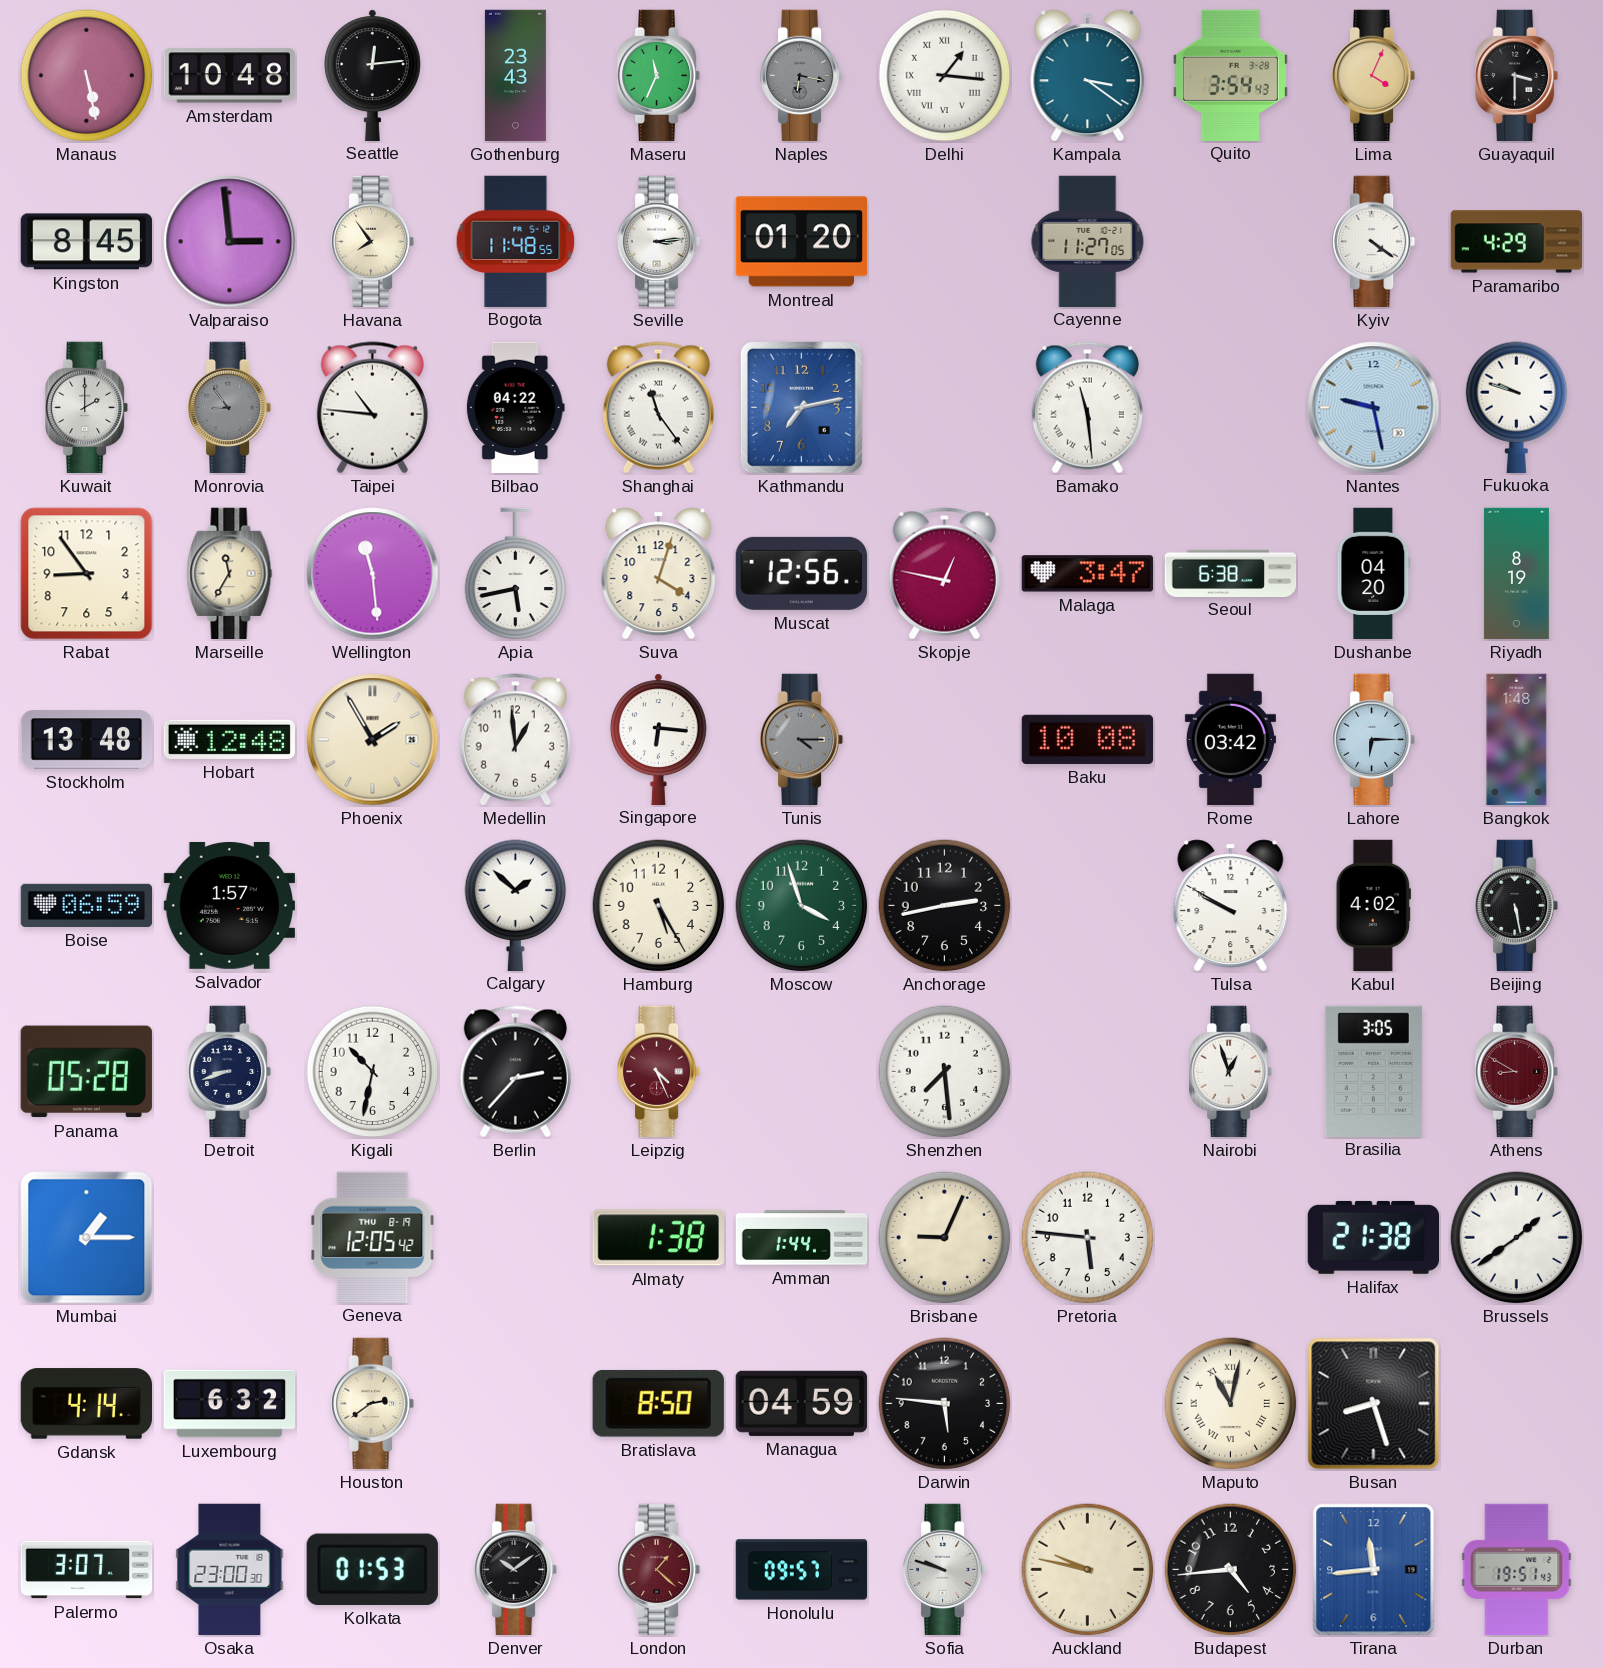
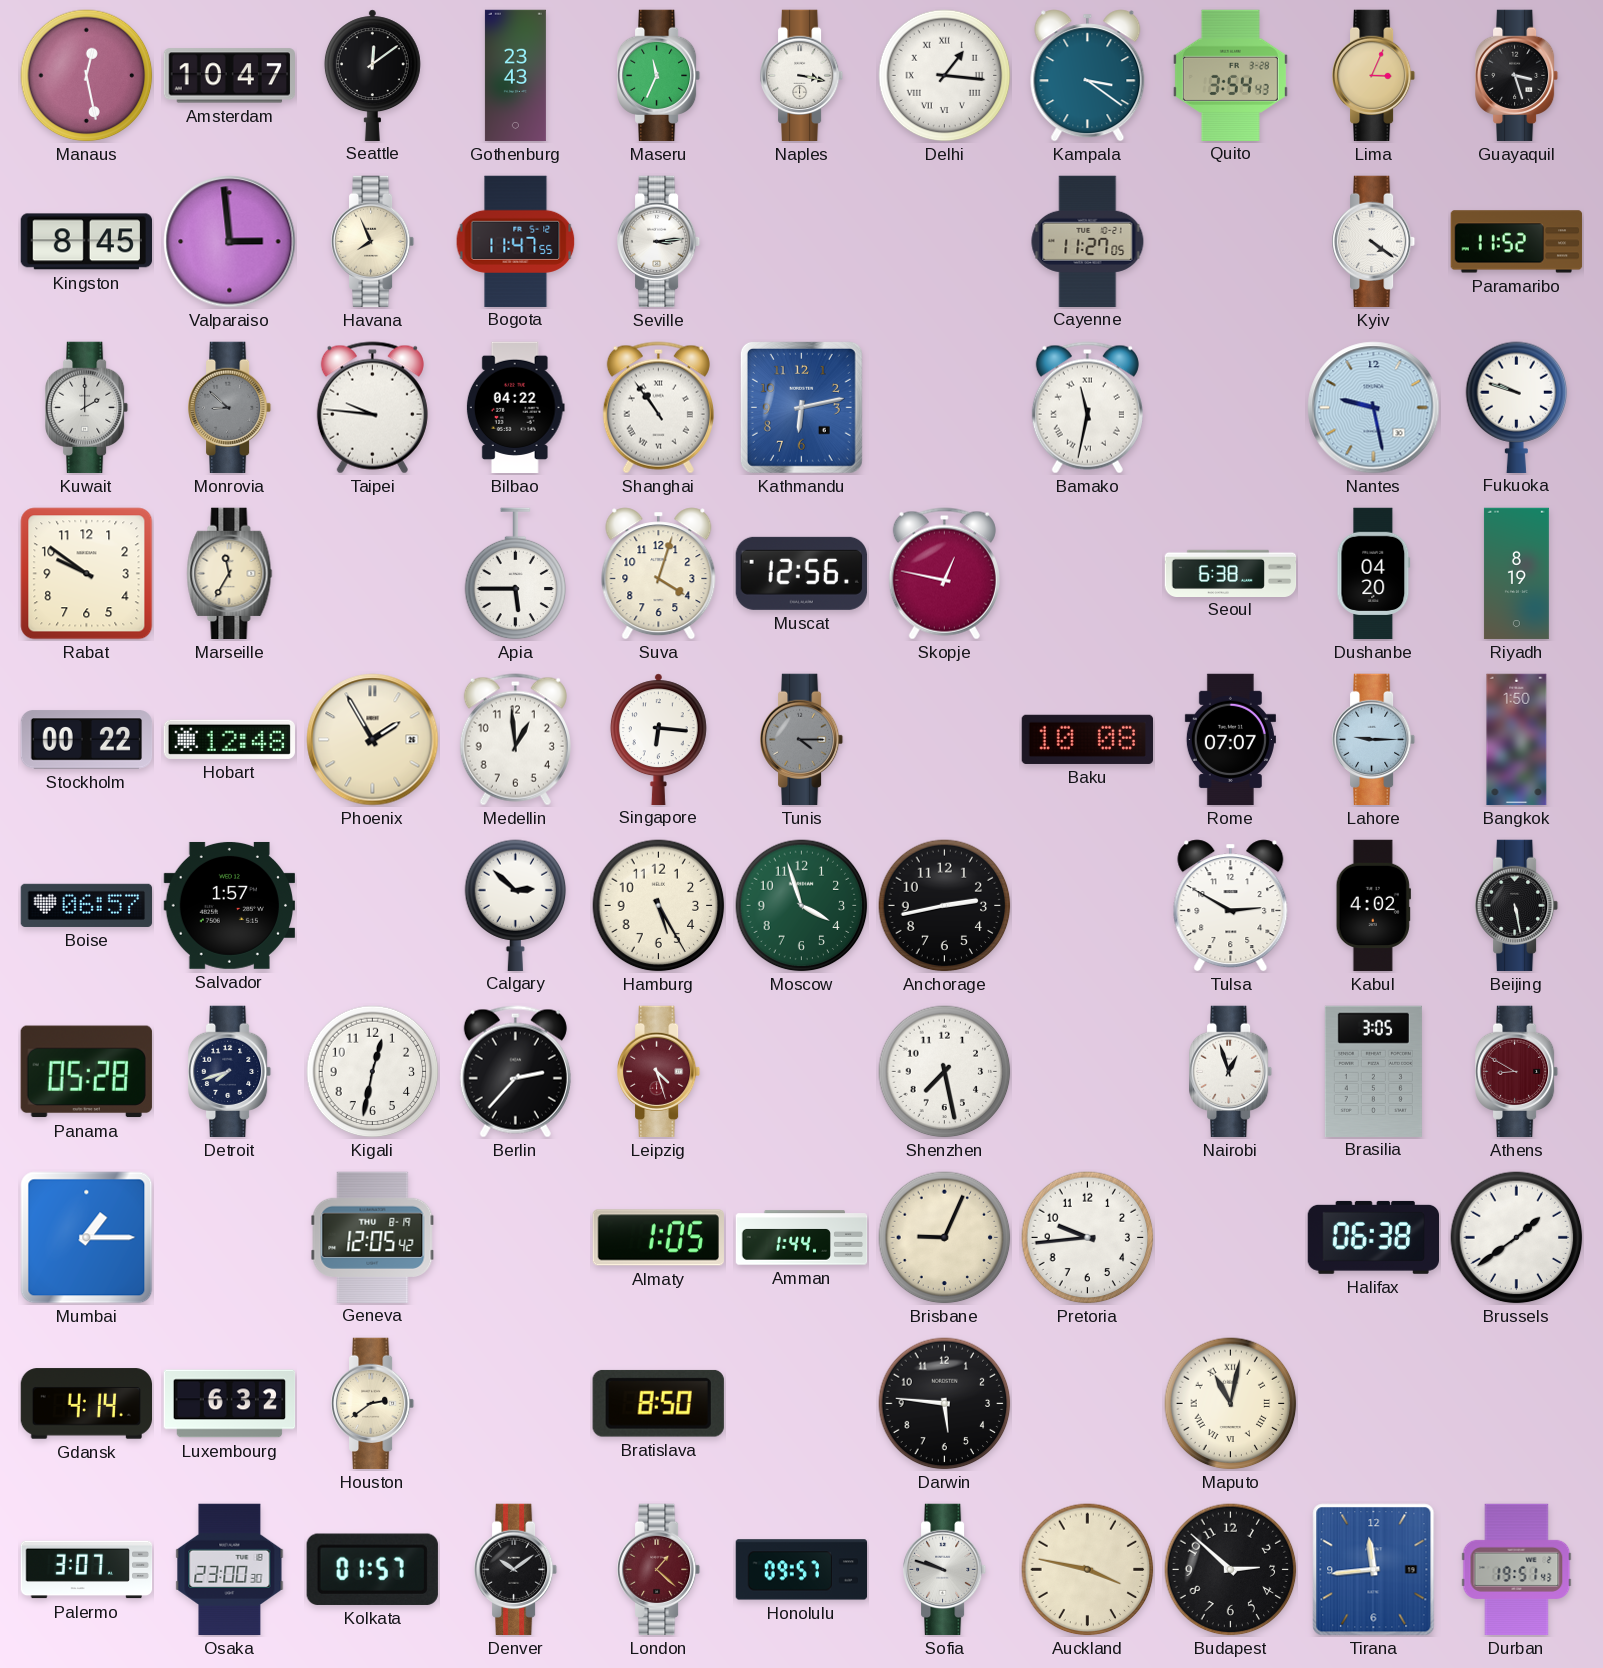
Manaus: 5:28 -> 12:28
Amsterdam: 10:48 -> 10:47
Seattle: 12:14 -> 12:09
Naples: 6:17 -> 3:17
Naples dial: grey -> white
Lima: 4:04 -> 3:04
Guayaquil: 3:30 -> 3:27
Havana: 7:54 -> 7:56
Bogota: 11:48 -> 11:47
Montreal: 01:20 -> none
Paramaribo: 4:29 -> 11:52
Monrovia: 8:54 -> 8:52
Taipei: 10:46 -> 9:46
Shanghai: 11:24 -> 10:54
Kathmandu: 7:13 -> 6:13
Bamako: 11:29 -> 11:32
Rabat: 8:54 -> 9:51
Wellington: 11:29 -> none
Apia: 5:43 -> 5:45
Malaga: 3:47 -> none
Stockholm: 13:48 -> 00:22
Rome: 03:42 -> 07:07
Lahore: 6:15 -> 9:15
Bangkok: 1:48 -> 1:50
Boise: 06:59 -> 06:57
Calgary: 1:52 -> 2:52
Tulsa: 9:50 -> 2:50
Detroit: 8:42 -> 7:42
Kigali: 10:32 -> 12:32
Leipzig: 4:26 -> 4:27
Shenzhen: 7:29 -> 7:28
Almaty: 1:38 -> 1:05
Pretoria: 5:46 -> 9:44
Halifax: 21:38 -> 06:38
Managua: 04:59 -> none
Busan: 8:27 -> none
Kolkata: 01:53 -> 01:57
Auckland: 9:47 -> 3:47
Budapest: 4:44 -> 2:52
